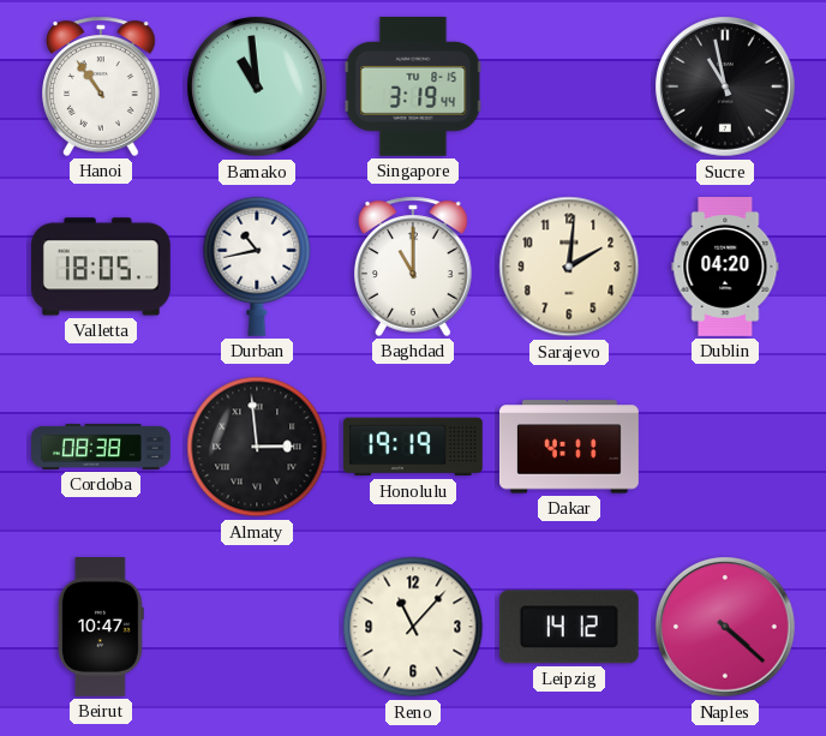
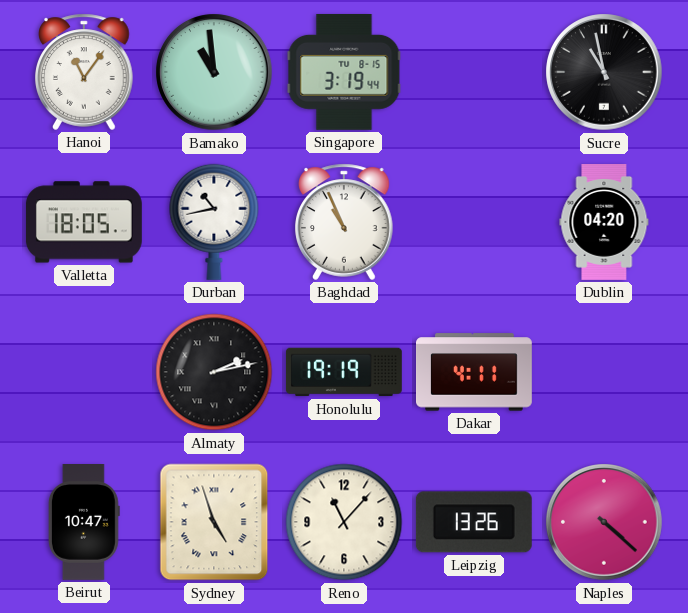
Hanoi: 10:54 -> 11:06
Baghdad: 11:00 -> 10:56
Sarajevo: 2:01 -> none
Cordoba: 08:38 -> none
Almaty: 2:59 -> 2:13
Sydney: none -> 4:57
Leipzig: 14:12 -> 13:26
